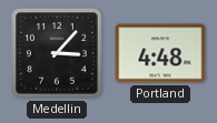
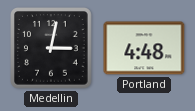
Medellin: 3:07 -> 3:02
